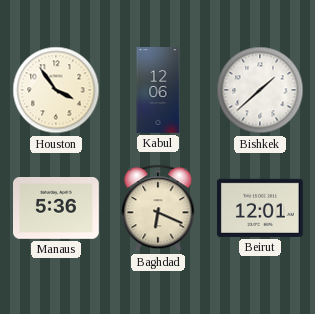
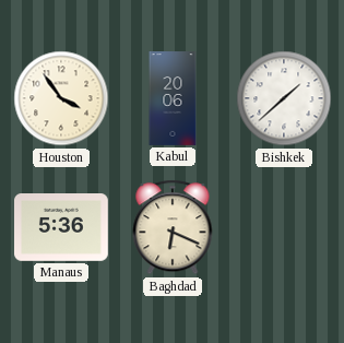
Kabul: 12:06 -> 20:06
Beirut: 12:01 -> none
